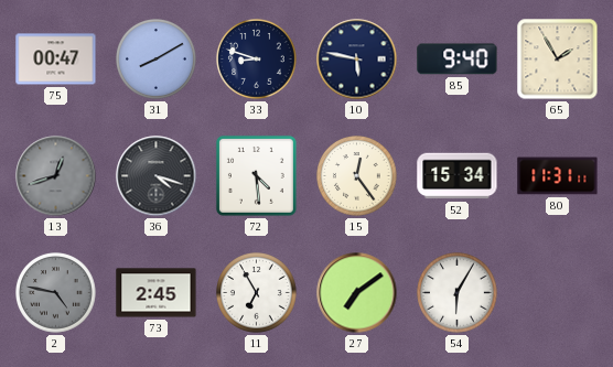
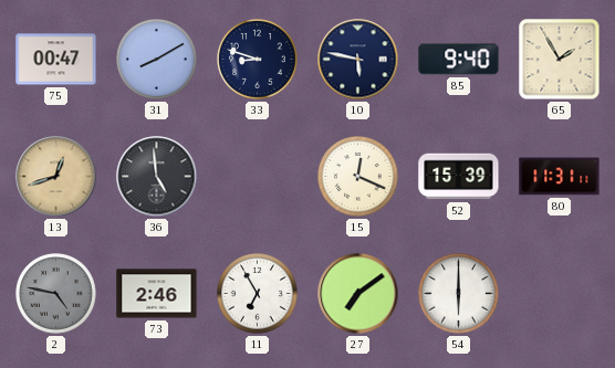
13 dial: grey -> champagne
36: 4:18 -> 4:59
72: 4:29 -> none
15: 12:24 -> 12:19
52: 15:34 -> 15:39
73: 2:45 -> 2:46
54: 6:05 -> 6:00
